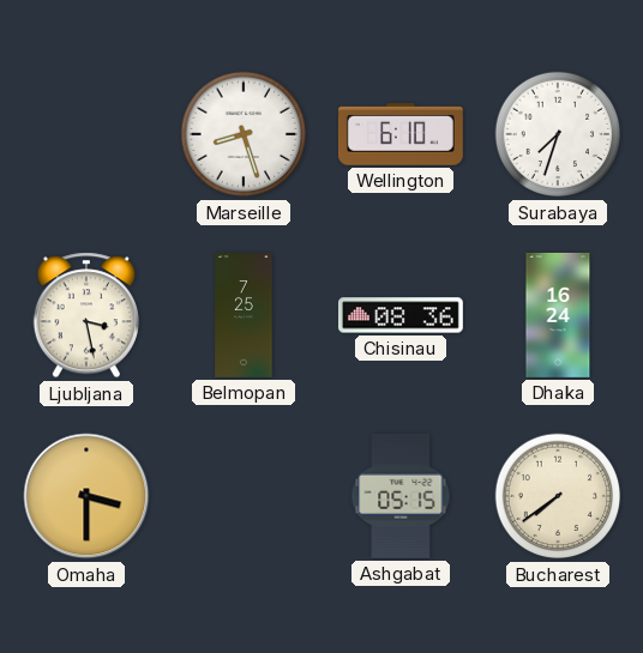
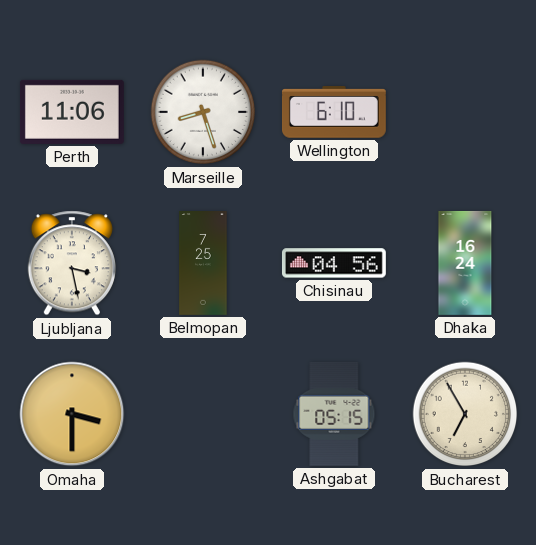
Perth: none -> 11:06
Surabaya: 7:33 -> none
Chisinau: 08:36 -> 04:56
Bucharest: 7:39 -> 6:55
